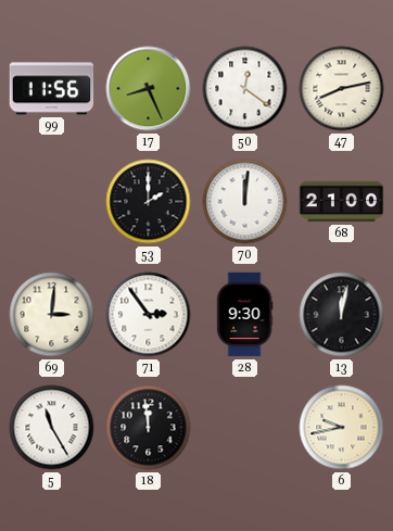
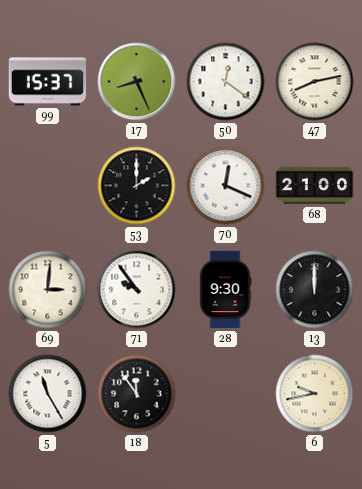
99: 11:56 -> 15:37
70: 12:01 -> 12:19
71: 2:54 -> 9:54
13: 12:02 -> 12:00
18: 11:59 -> 11:54
